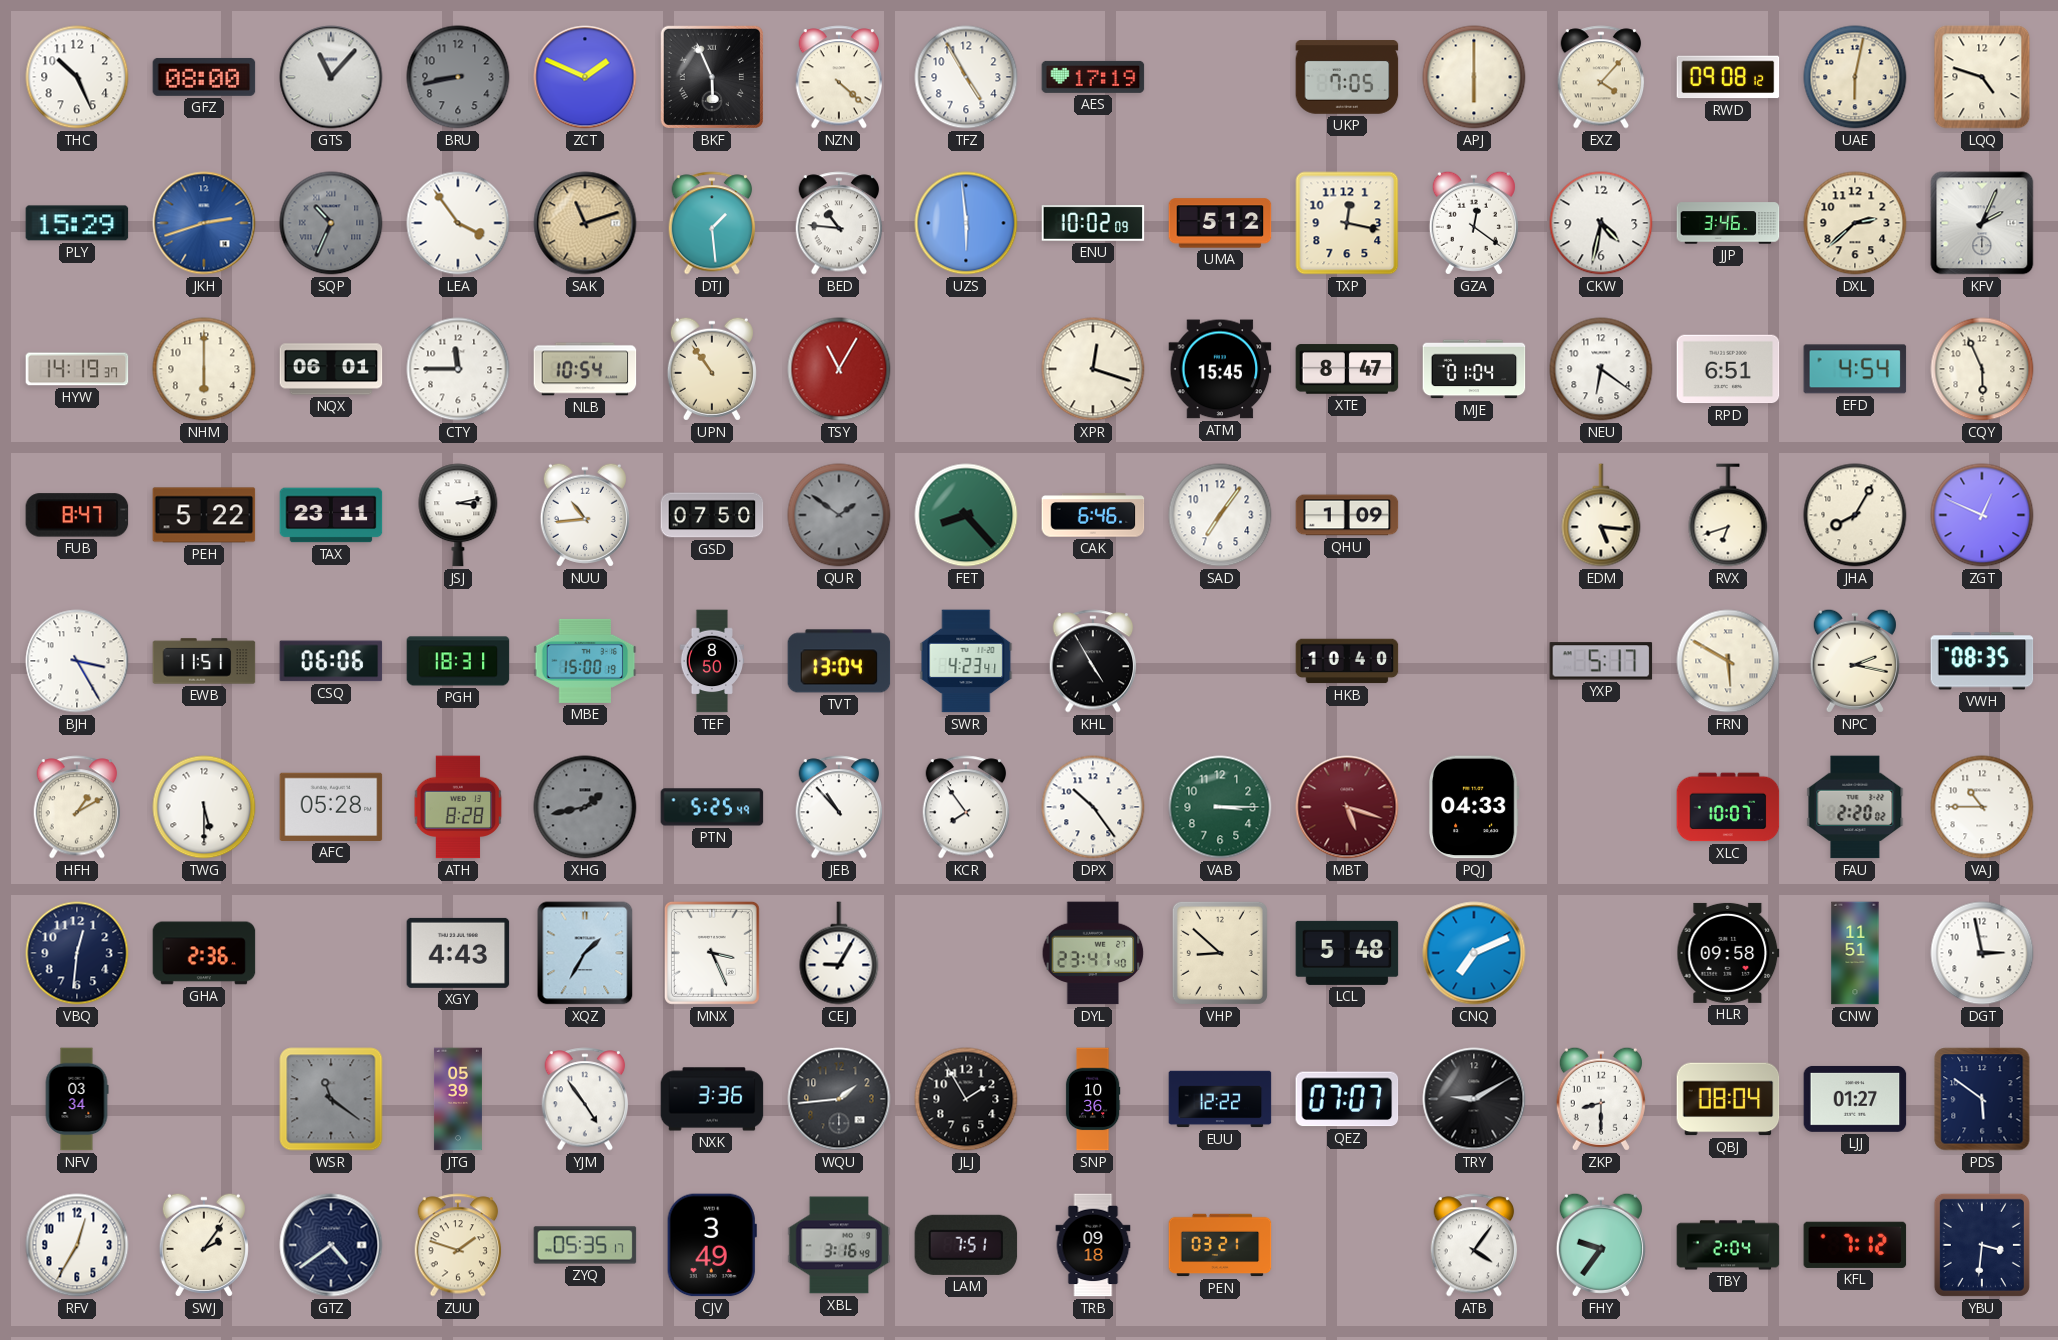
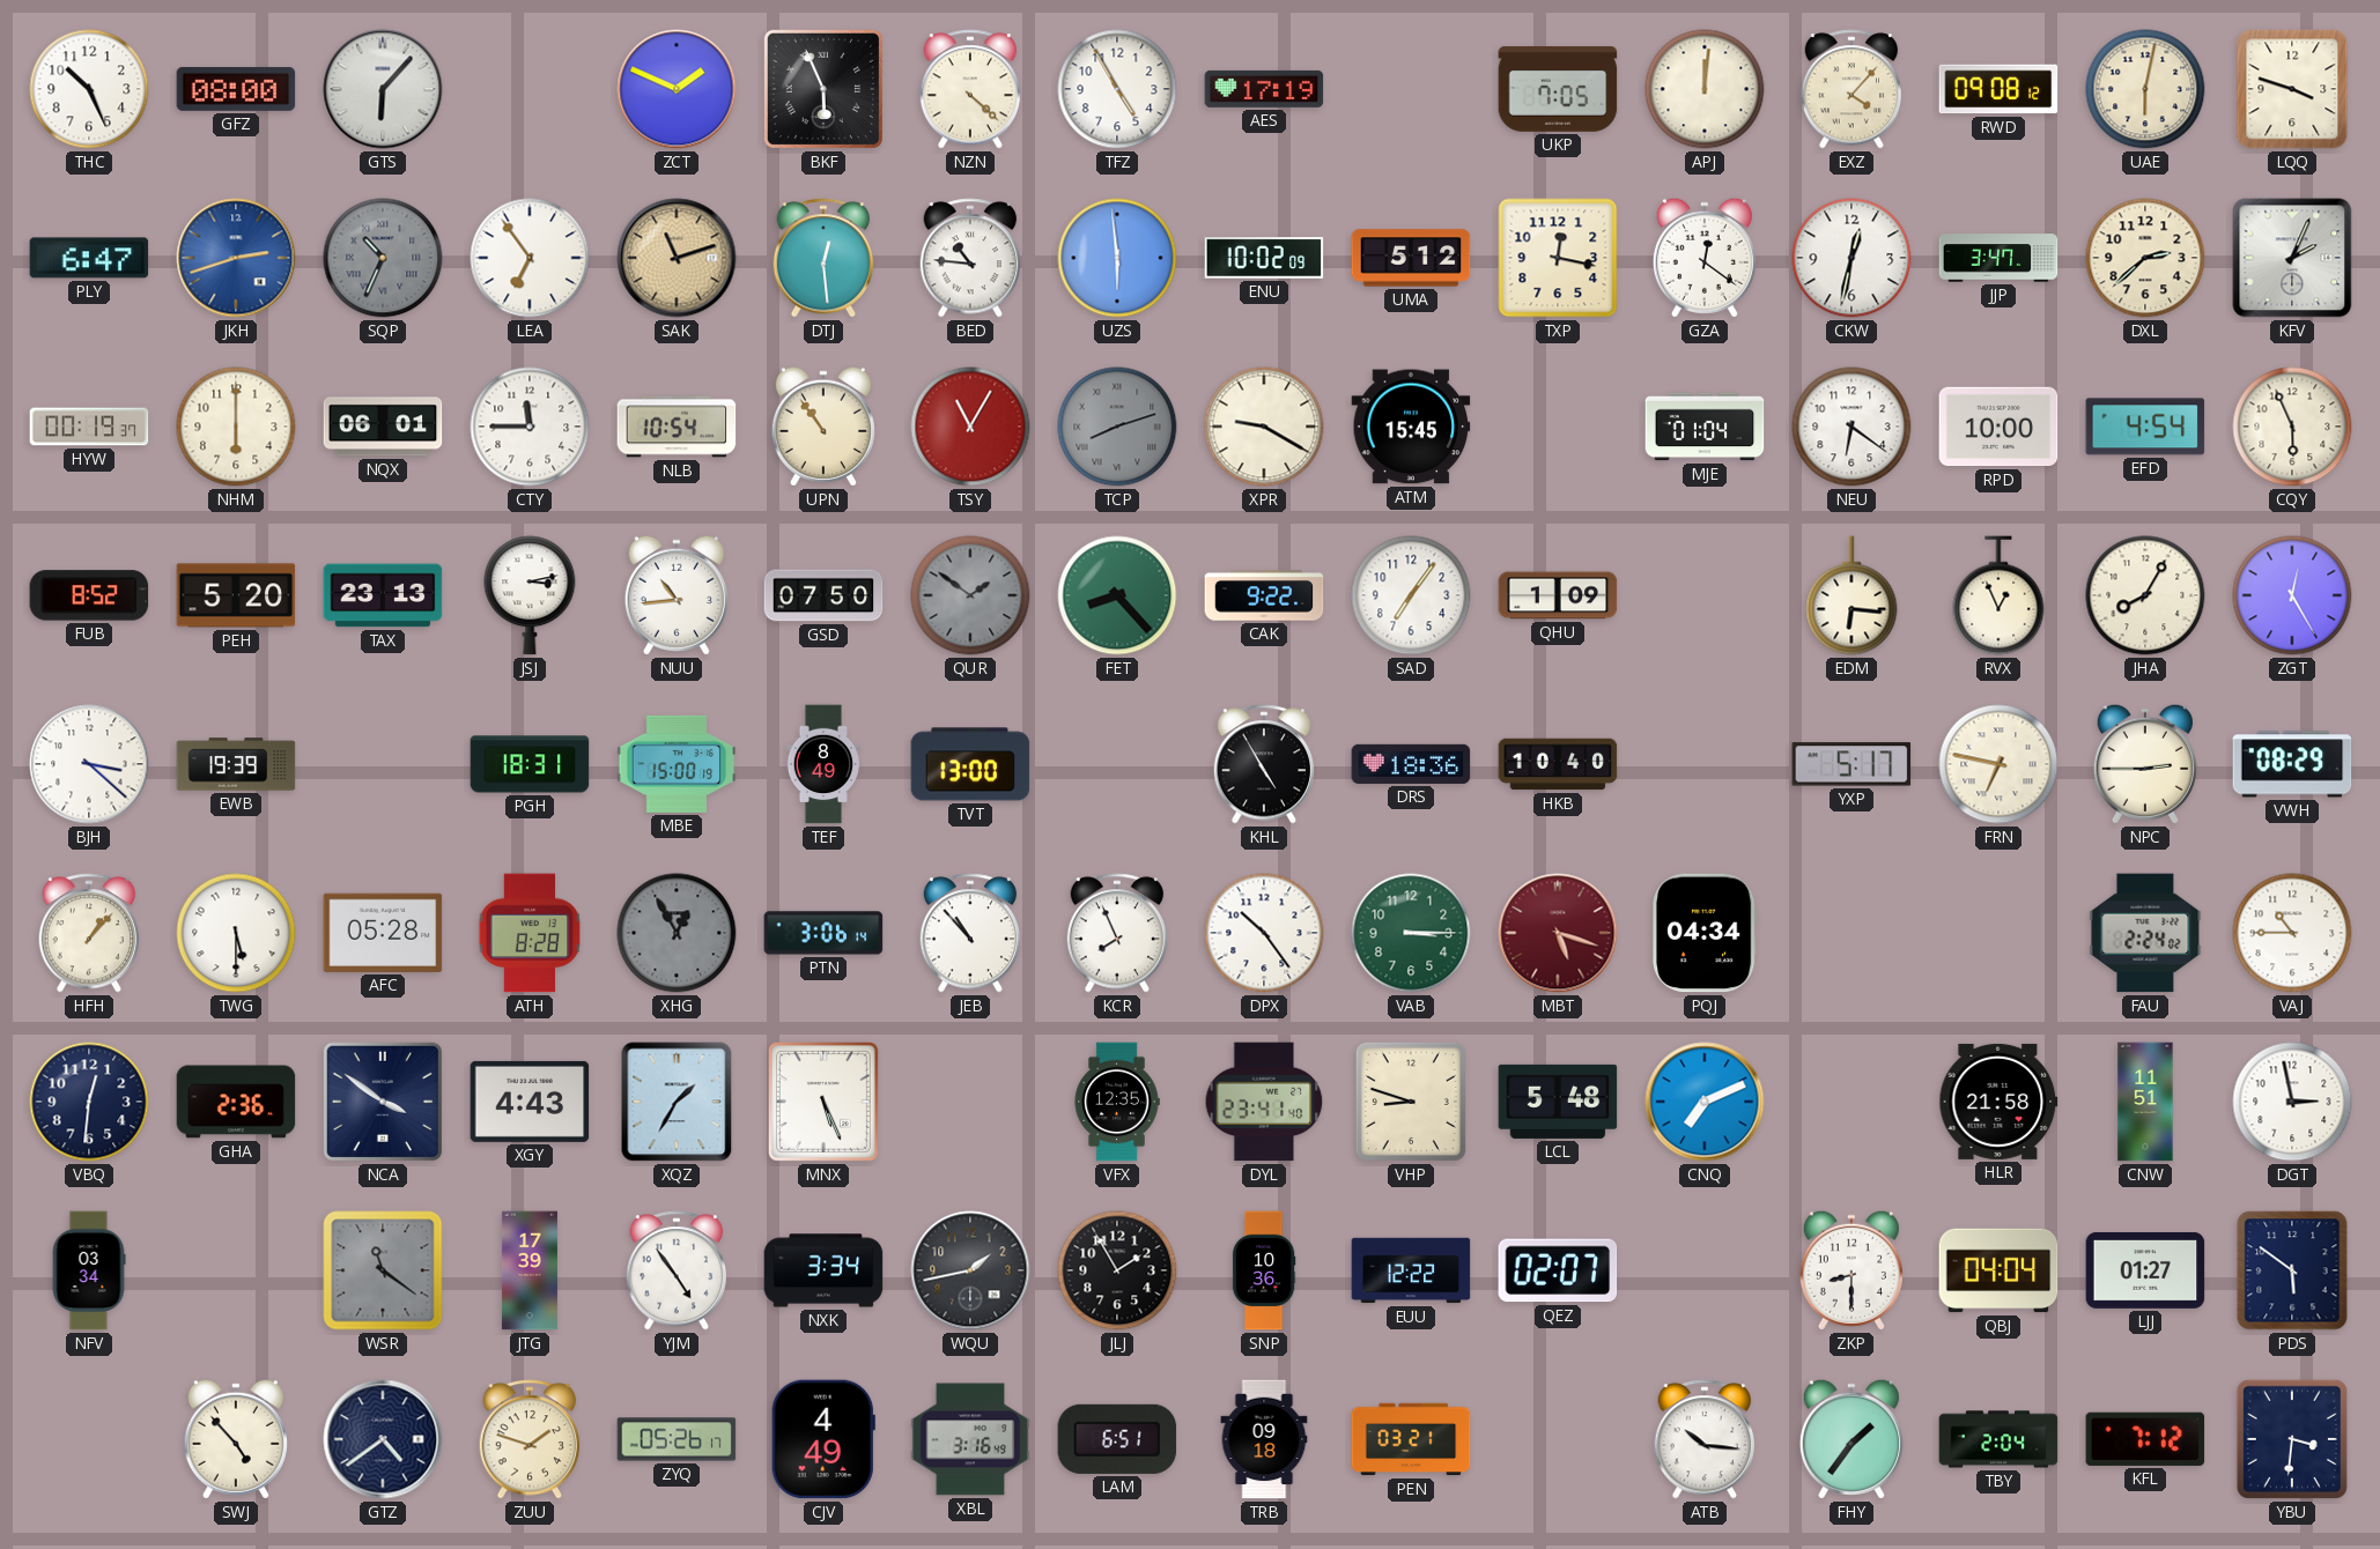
GTS: 11:07 -> 6:07
BRU: 8:43 -> none
APJ: 6:00 -> 12:01
LQQ: 4:48 -> 3:48
PLY: 15:29 -> 6:47
LEA: 3:54 -> 6:54
DTJ: 1:29 -> 12:29
CKW: 4:32 -> 12:32
JJP: 3:46 -> 3:47
HYW: 14:19 -> 00:19
TCP: none -> 8:12
XPR: 12:18 -> 9:20
XTE: 8:47 -> none
RPD: 6:51 -> 10:00
FUB: 8:47 -> 8:52
PEH: 5:22 -> 5:20
TAX: 23:11 -> 23:13
CAK: 6:46 -> 9:22
EDM: 5:16 -> 6:16
RVX: 6:42 -> 12:56
ZGT: 12:49 -> 12:25
BJH: 3:25 -> 3:22
EWB: 11:51 -> 19:39
CSQ: 06:06 -> none
TEF: 8:50 -> 8:49
TVT: 13:04 -> 13:00
SWR: 4:23 -> none
DRS: none -> 18:36
FRN: 5:50 -> 6:47
NPC: 2:17 -> 2:45
VWH: 08:35 -> 08:29
HFH: 1:10 -> 1:07
XHG: 1:43 -> 12:55
PTN: 5:25 -> 3:06
KCR: 7:54 -> 7:56
PQJ: 04:33 -> 04:34
XLC: 10:07 -> none
FAU: 2:20 -> 2:24
NCA: none -> 3:51
MNX: 3:26 -> 5:26
CEJ: 9:05 -> none
VFX: none -> 12:35
VHP: 8:52 -> 8:48
HLR: 09:58 -> 21:58
JTG: 05:39 -> 17:39
NXK: 3:36 -> 3:34
WQU: 1:44 -> 1:43
QEZ: 07:07 -> 02:07
TRY: 9:10 -> none
QBJ: 08:04 -> 04:04
RFV: 12:35 -> none
SWJ: 2:06 -> 4:53
ZYQ: 05:35 -> 05:26
CJV: 3:49 -> 4:49
LAM: 7:51 -> 6:51
ATB: 4:06 -> 10:16
FHY: 9:36 -> 1:36
